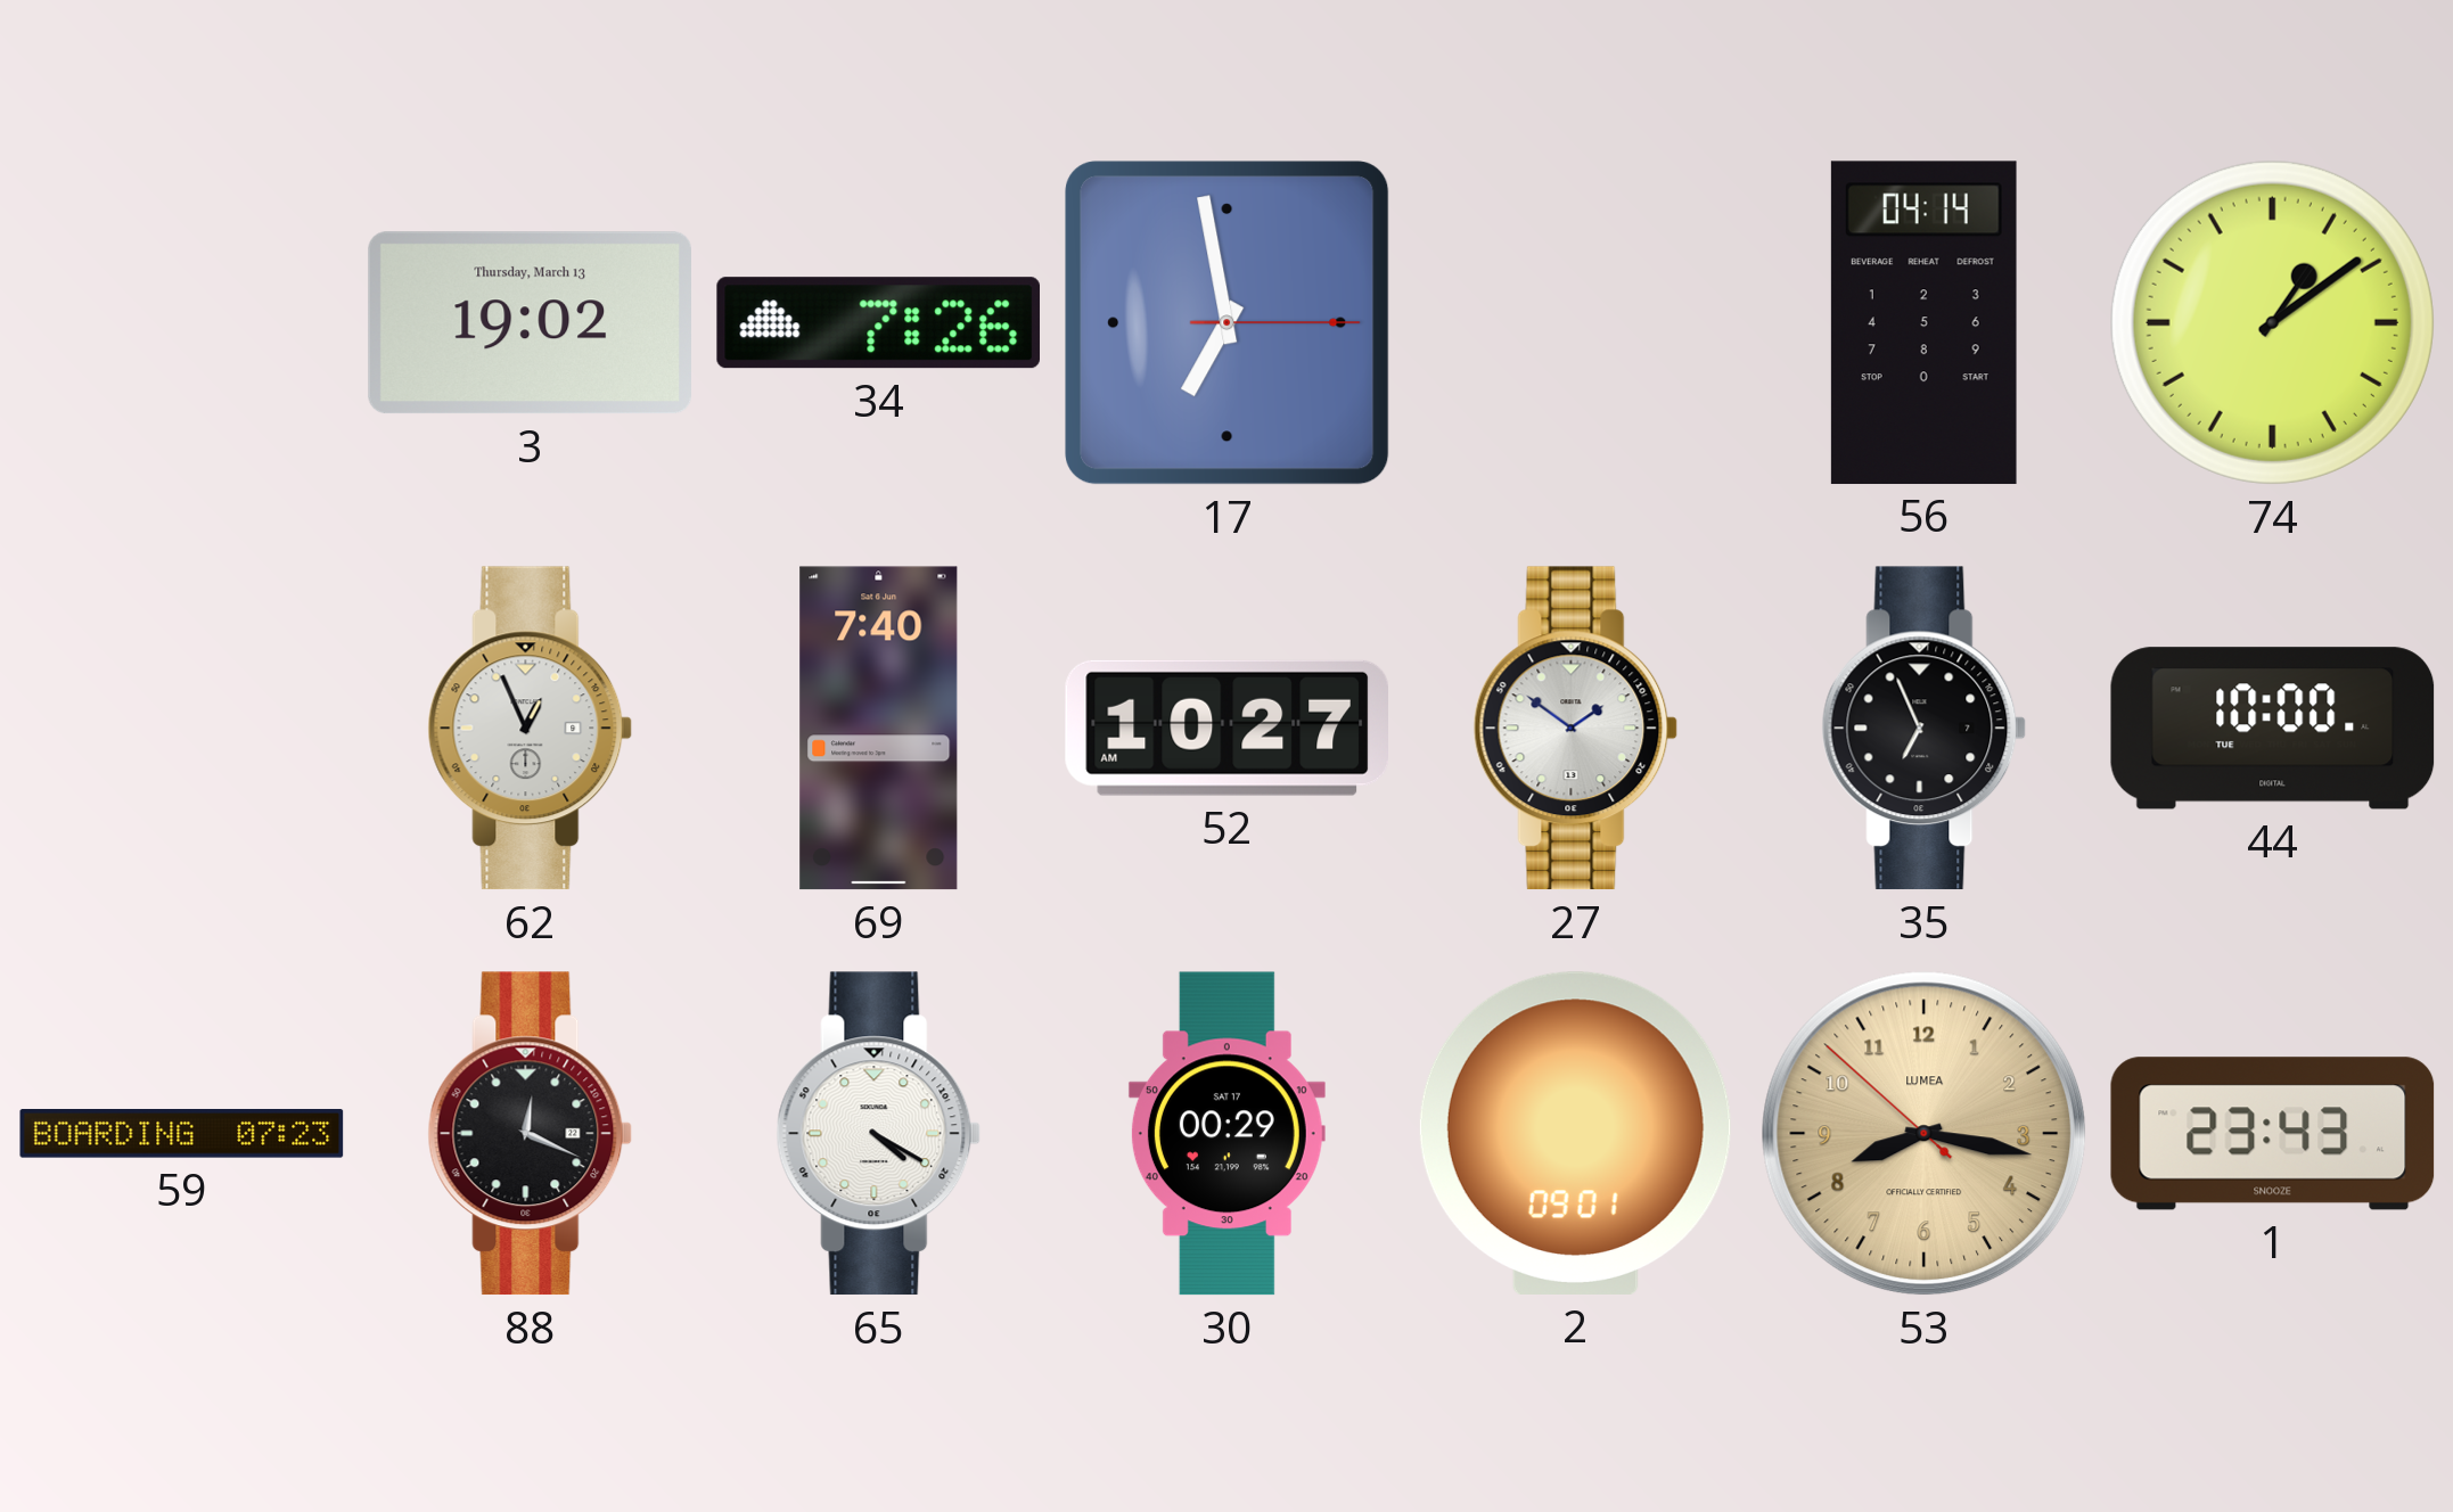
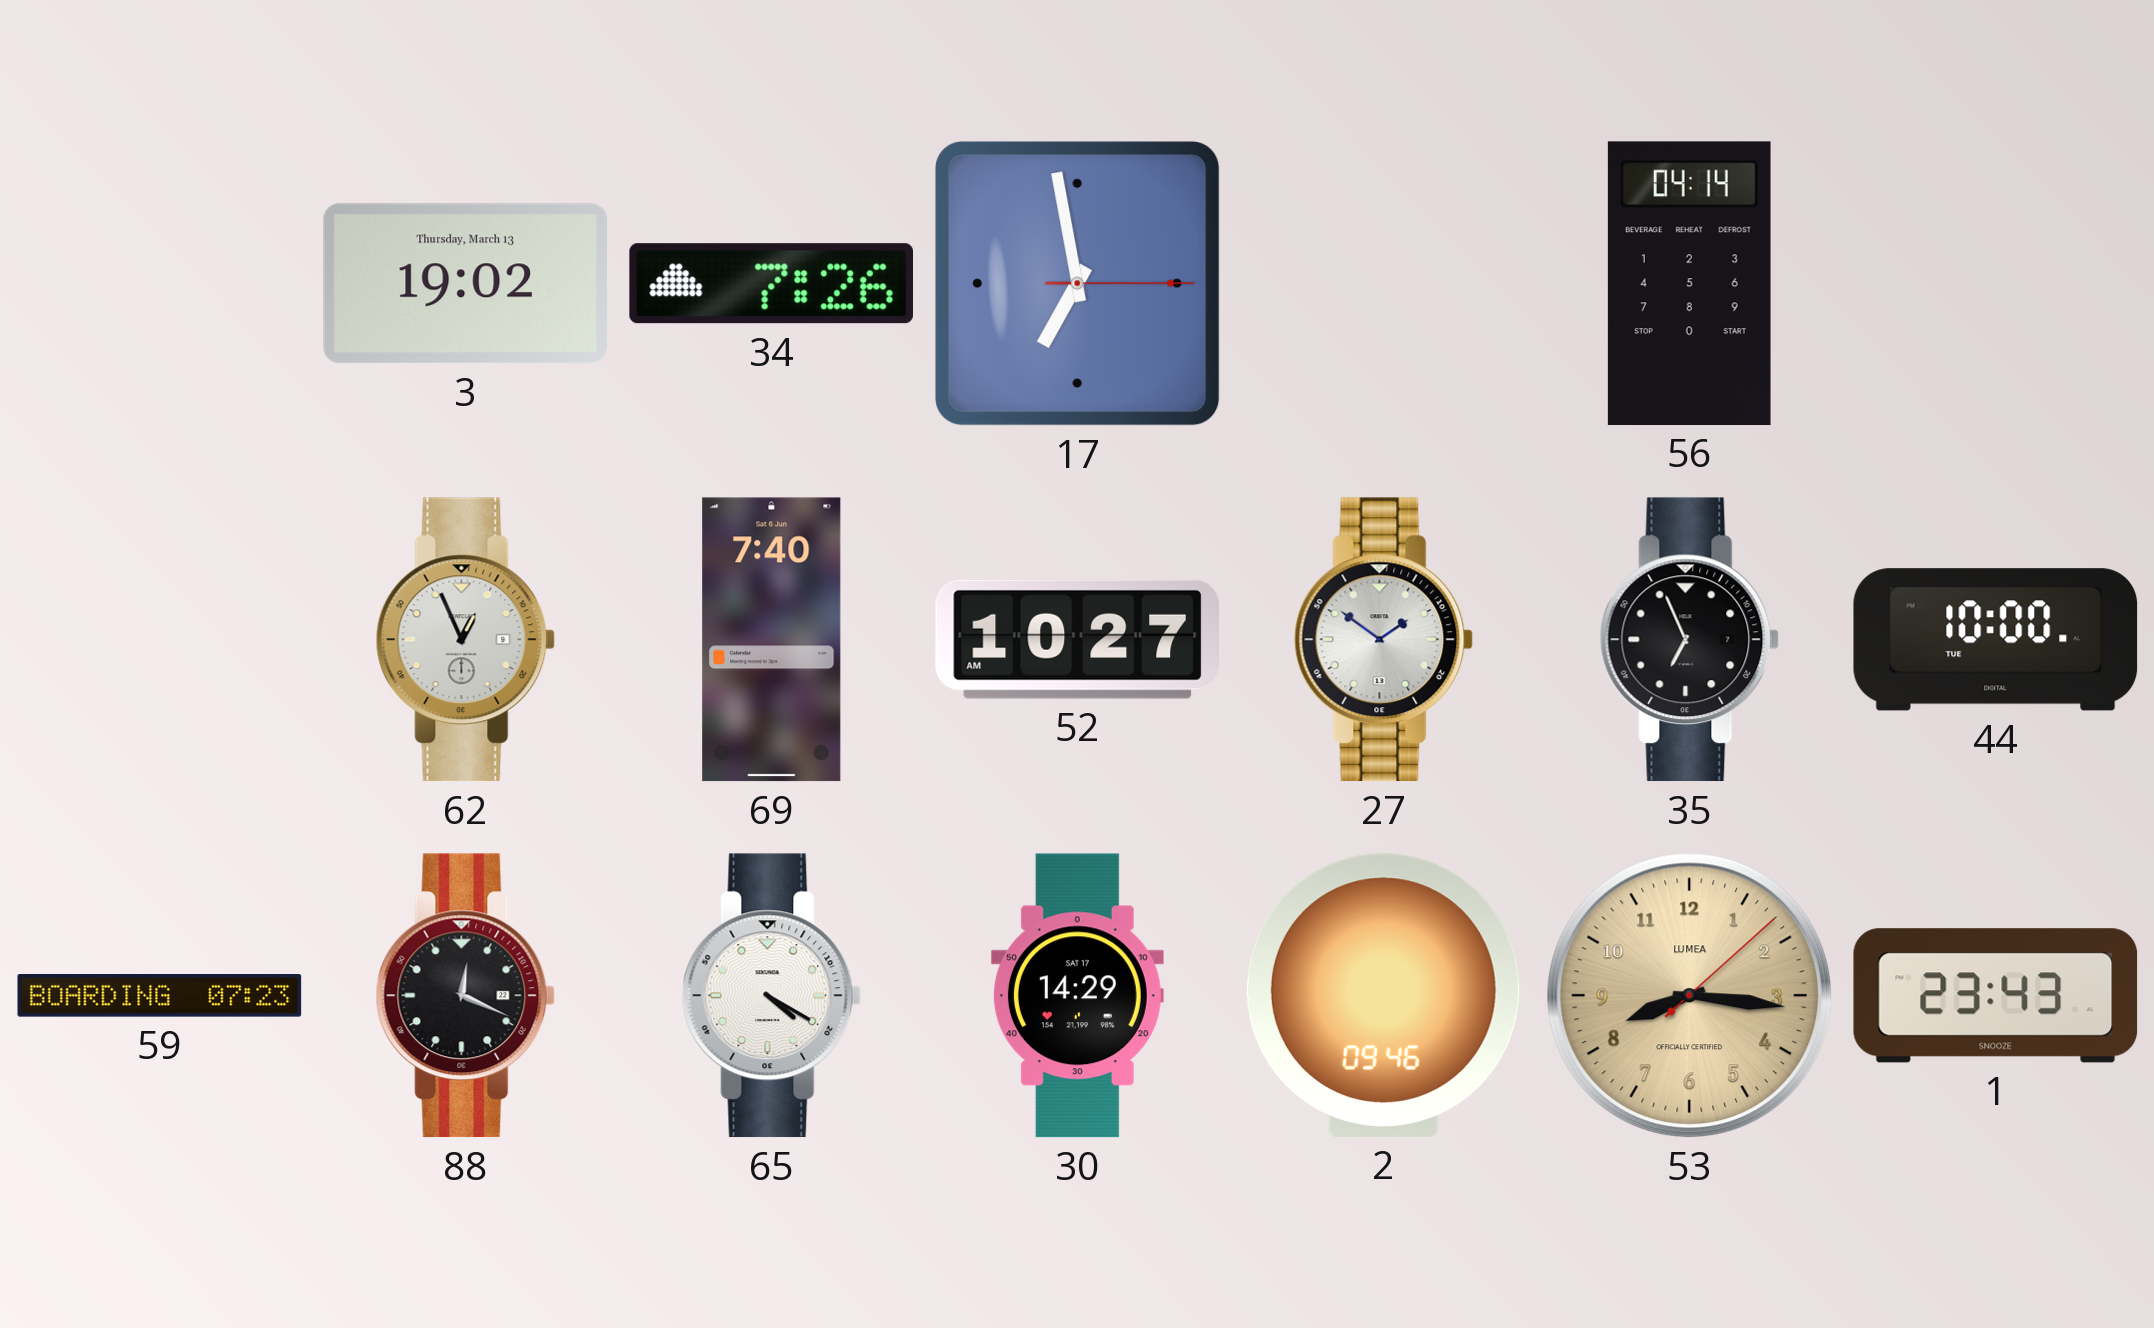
74: 1:09 -> none
30: 00:29 -> 14:29
2: 09:01 -> 09:46
53: 8:16:52 -> 8:16:08
